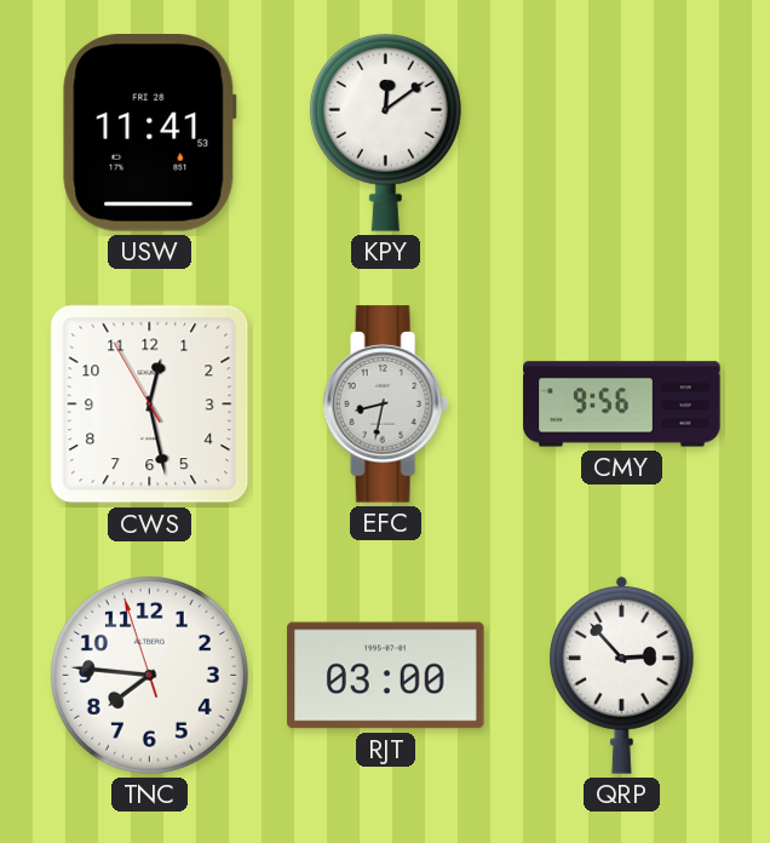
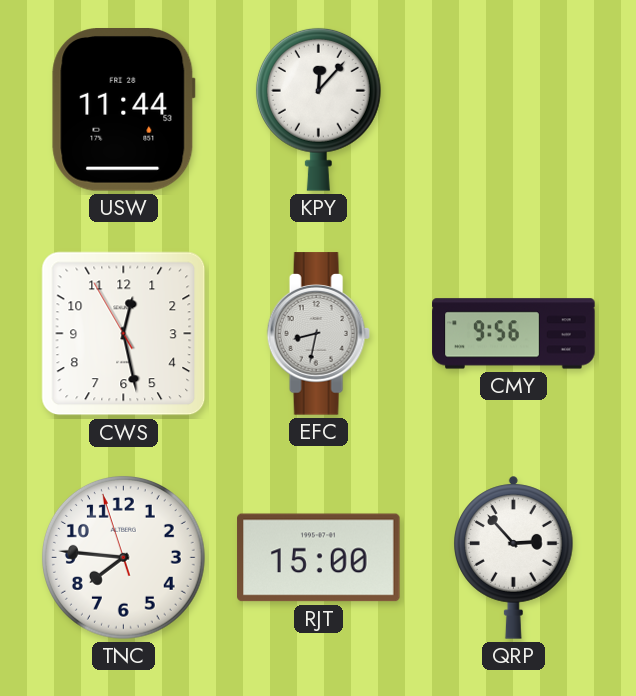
USW: 11:41 -> 11:44
KPY: 12:09 -> 12:07
RJT: 03:00 -> 15:00
